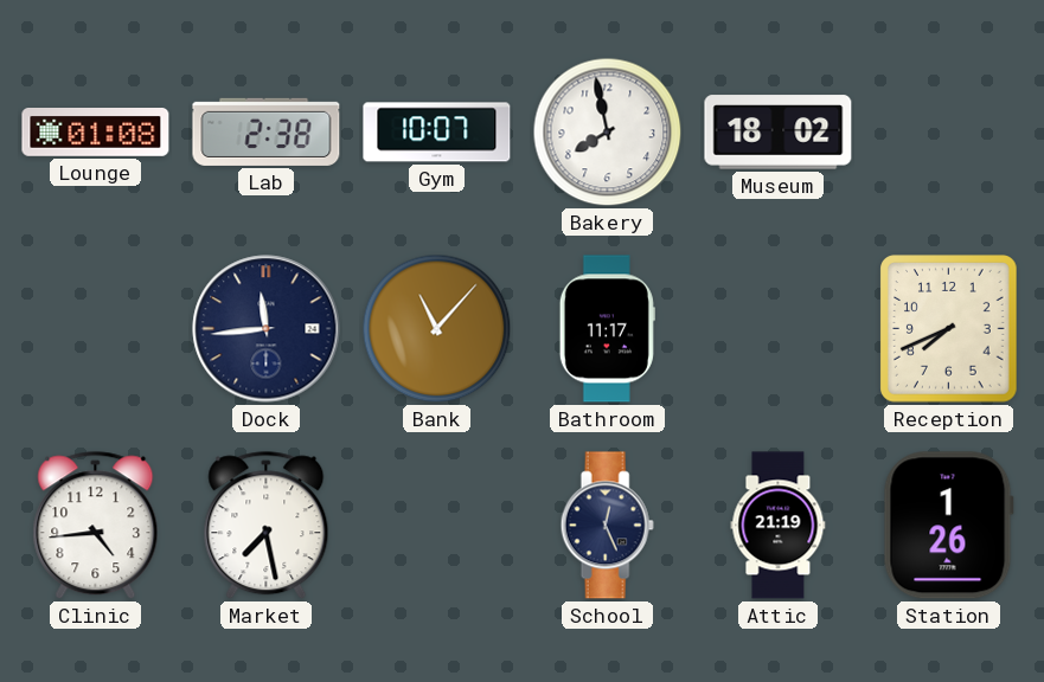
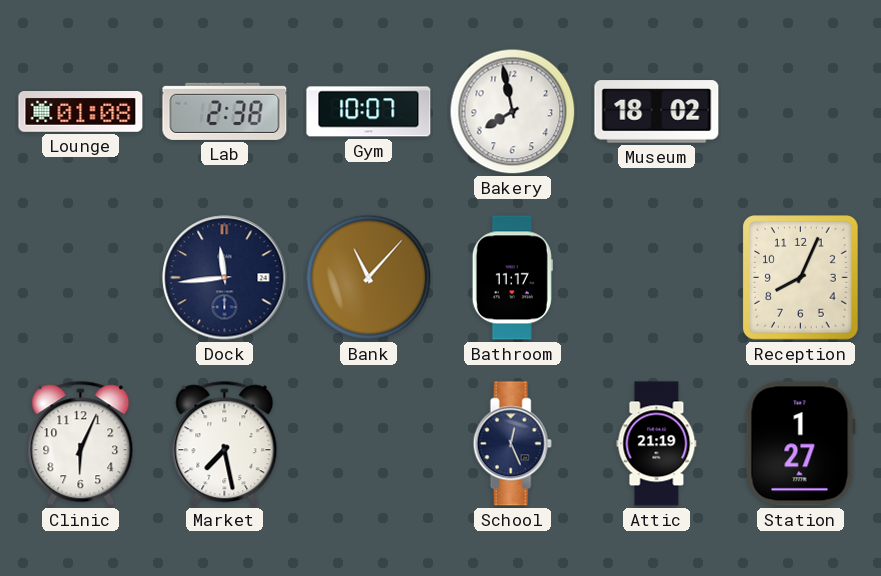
Reception: 7:41 -> 8:04
Clinic: 4:44 -> 6:04
Station: 1:26 -> 1:27
